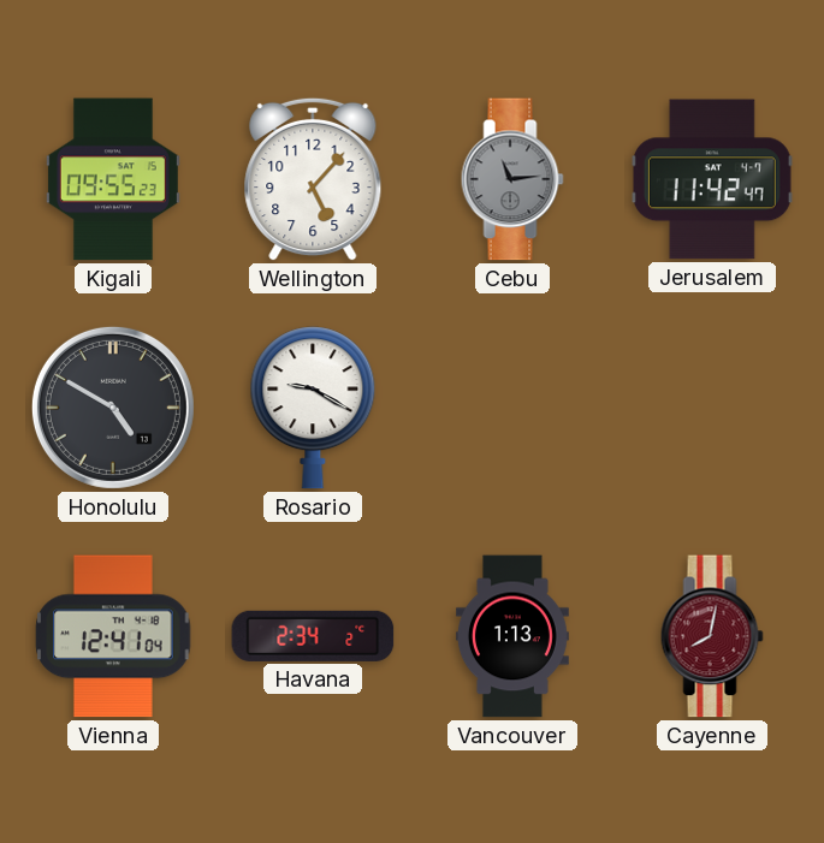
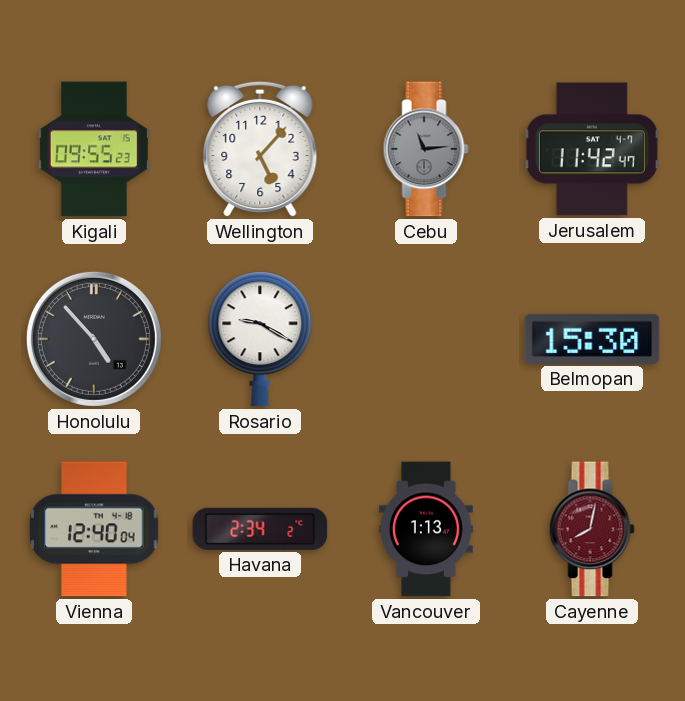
Honolulu: 4:50 -> 4:53
Belmopan: none -> 15:30
Vienna: 12:41 -> 12:40
